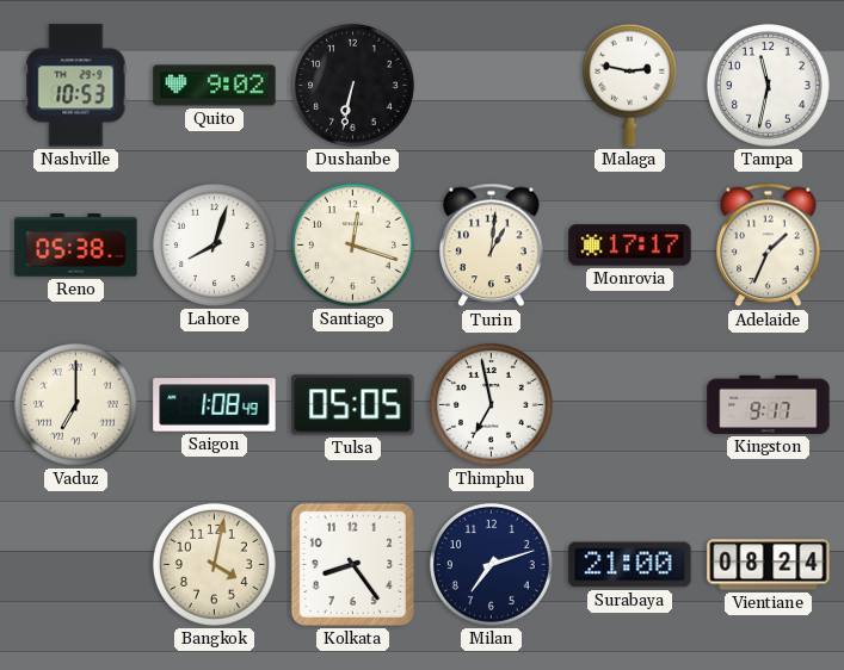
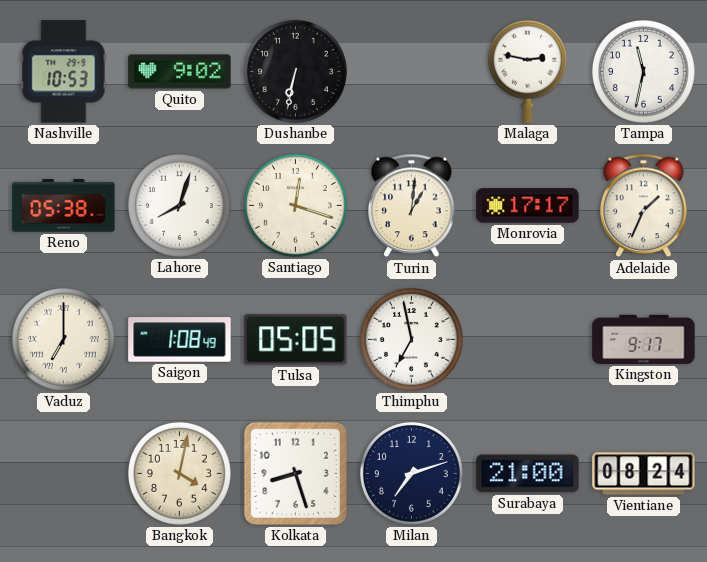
Kolkata: 8:24 -> 8:27
